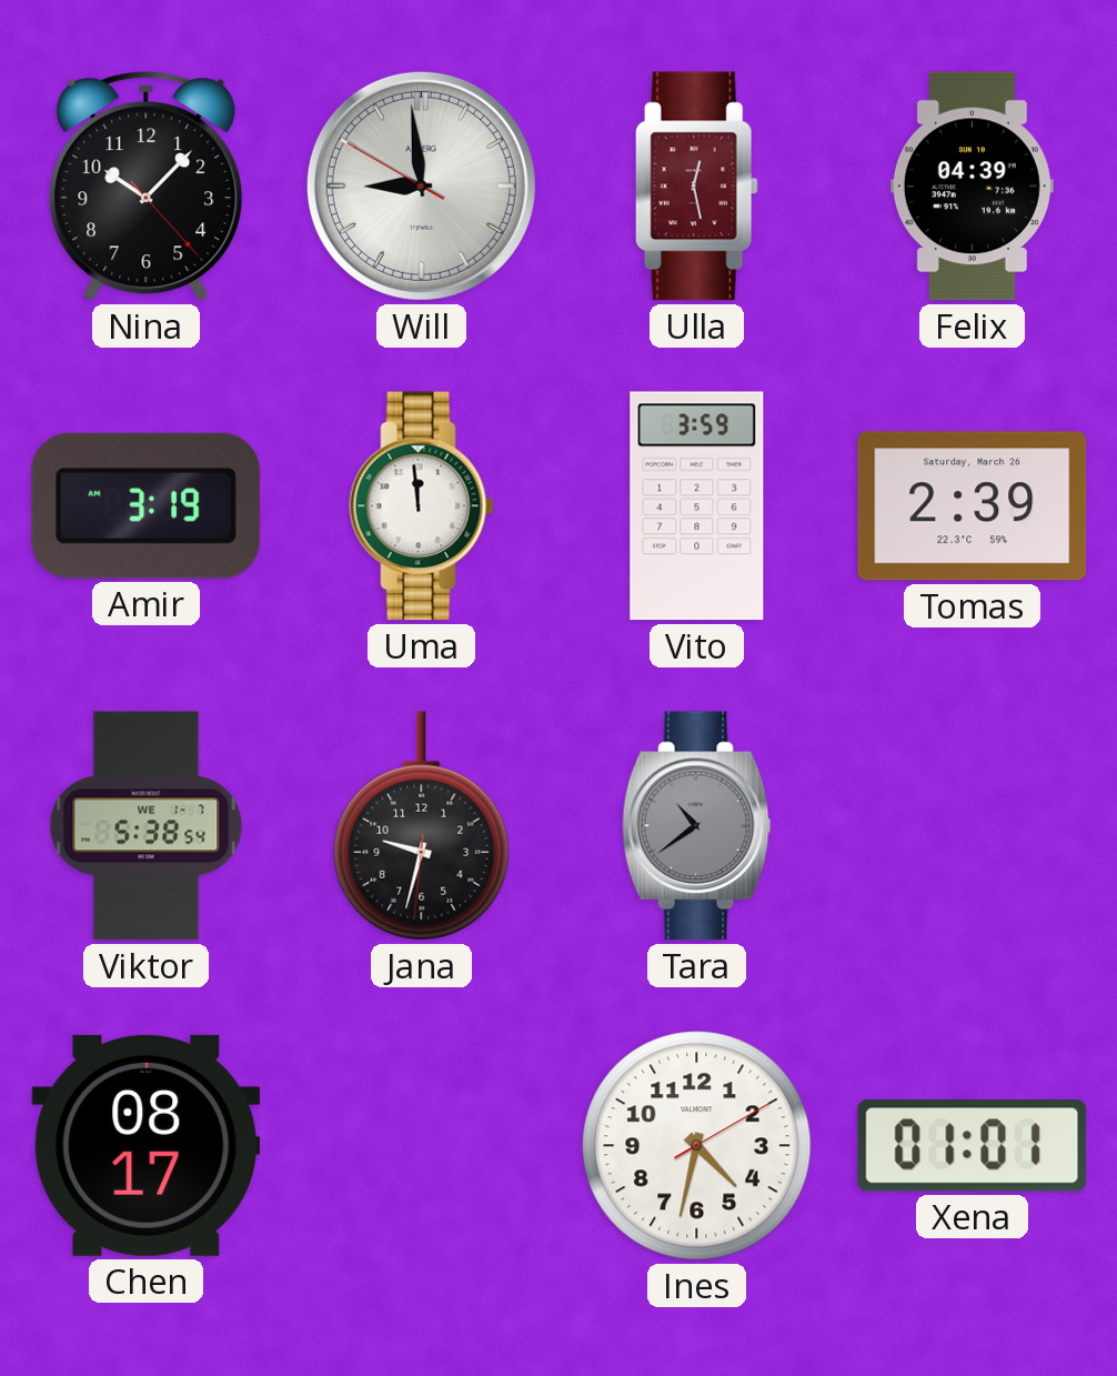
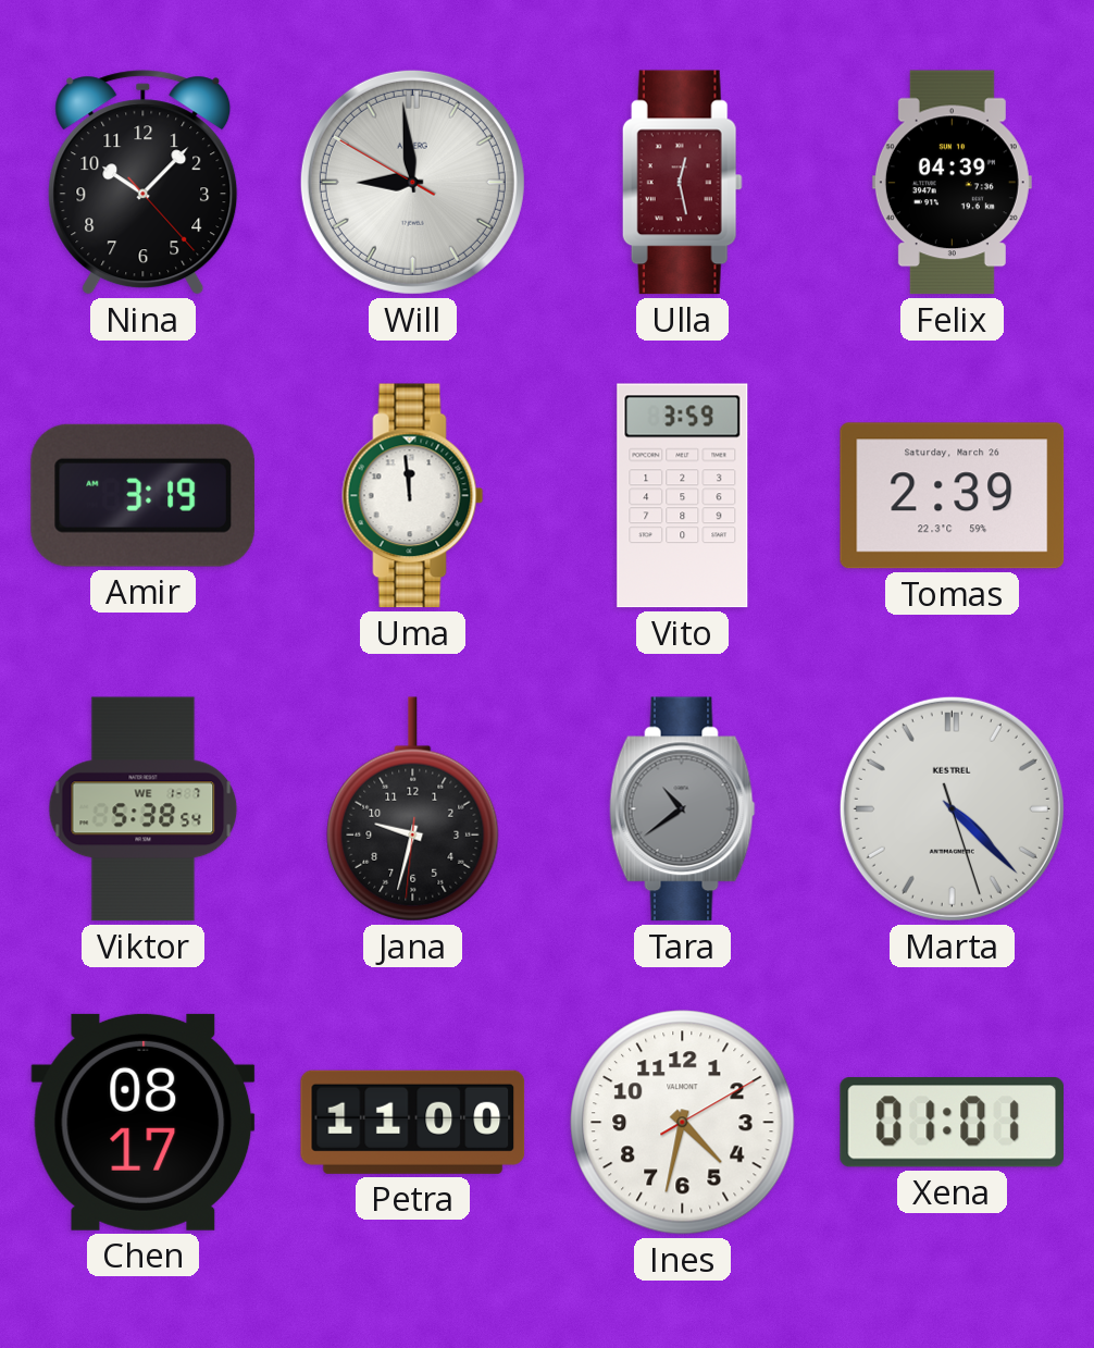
Marta: none -> 4:22
Petra: none -> 11:00
